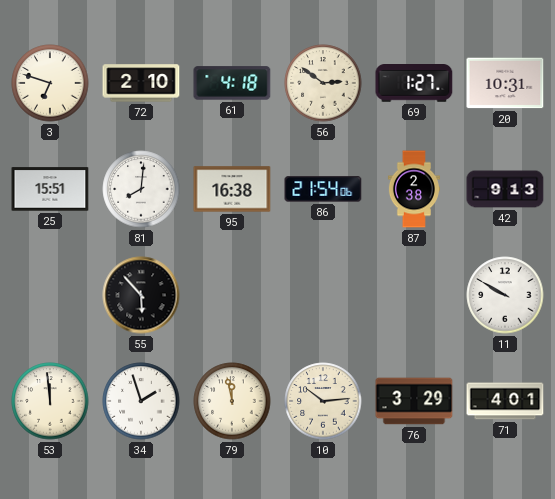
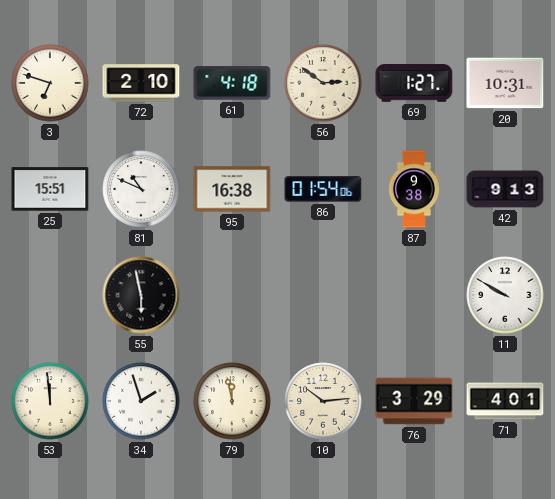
81: 8:01 -> 10:49
86: 21:54 -> 01:54
87: 2:38 -> 9:38
55: 5:53 -> 5:58
